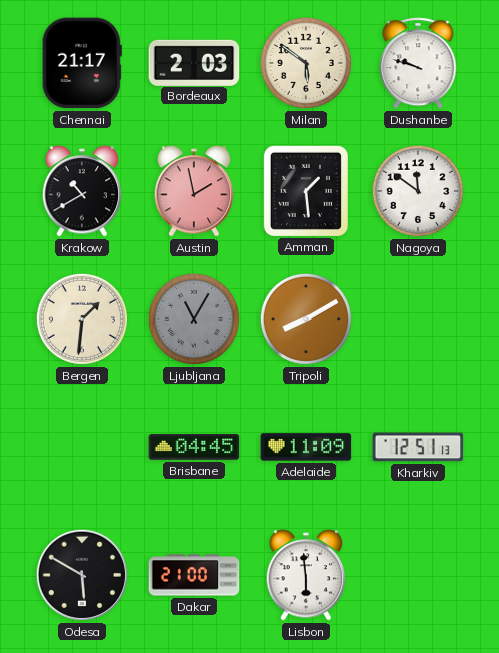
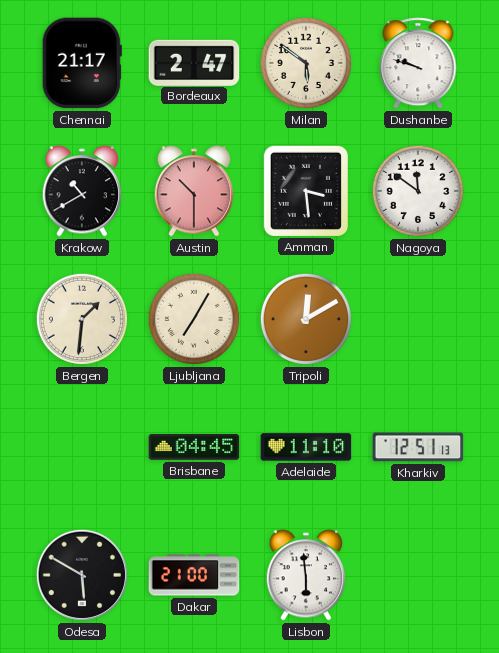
Bordeaux: 2:03 -> 2:47
Austin: 1:58 -> 10:30
Amman: 1:29 -> 3:29
Ljubljana: 11:05 -> 7:05
Ljubljana dial: grey -> cream
Tripoli: 8:10 -> 12:10
Adelaide: 11:09 -> 11:10
